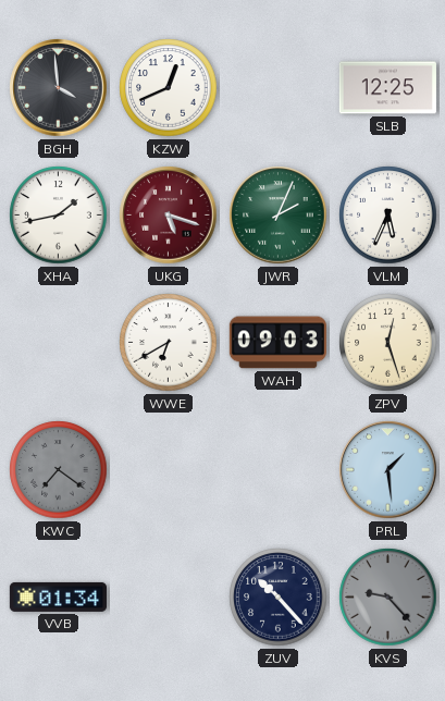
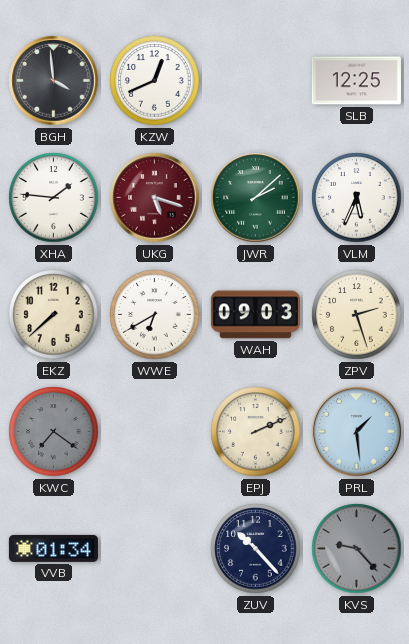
XHA: 1:43 -> 1:46
JWR: 2:04 -> 2:08
EKZ: none -> 7:38
ZPV: 12:27 -> 2:27
EPJ: none -> 2:11
